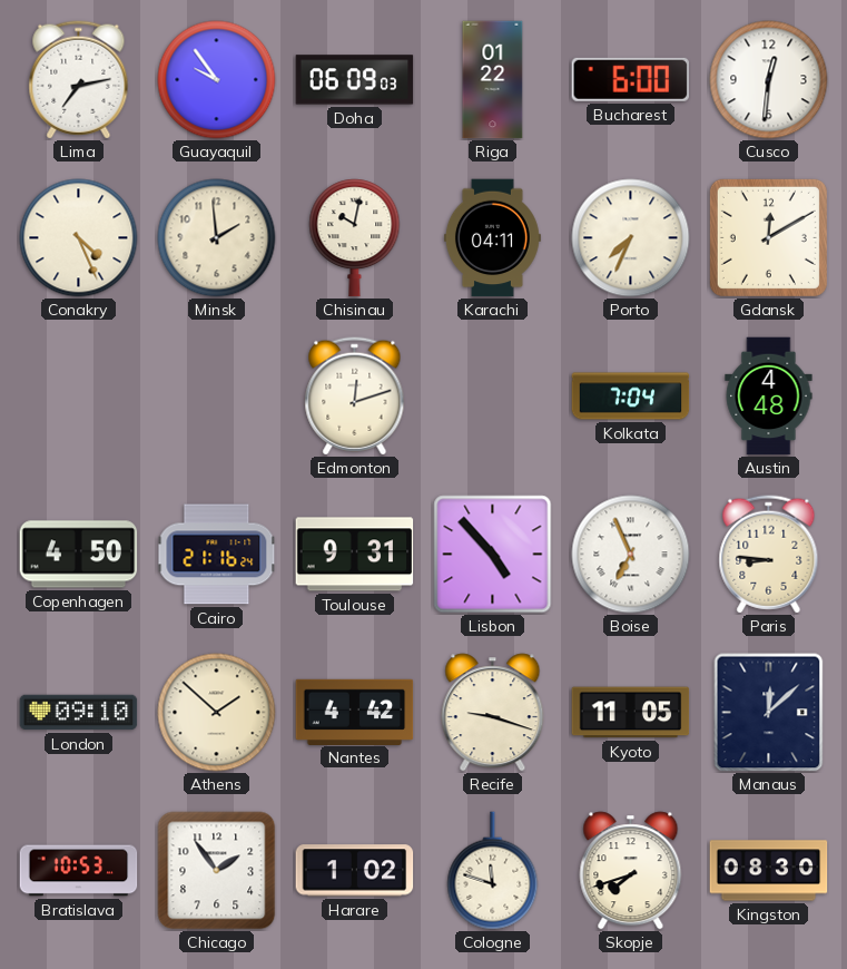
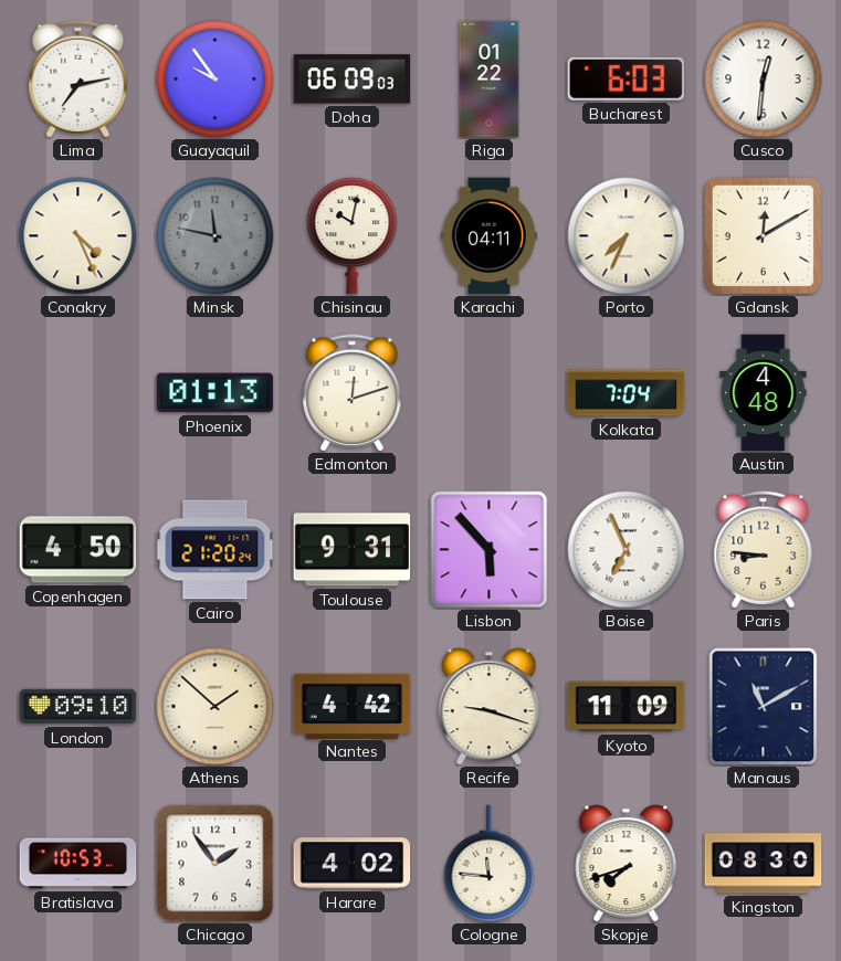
Bucharest: 6:00 -> 6:03
Minsk: 1:59 -> 11:47
Minsk dial: cream -> grey
Phoenix: none -> 01:13
Cairo: 21:16 -> 21:20
Lisbon: 4:53 -> 5:53
Kyoto: 11:05 -> 11:09
Manaus: 12:08 -> 11:10
Harare: 1:02 -> 4:02
Cologne: 11:48 -> 11:46
